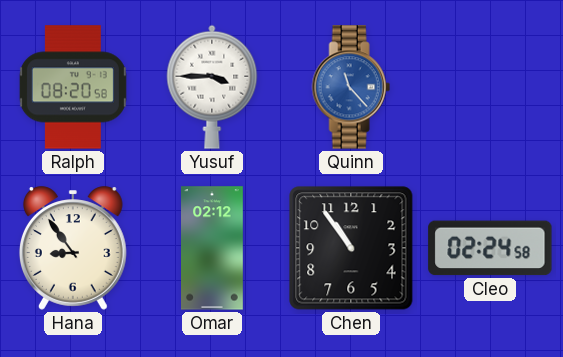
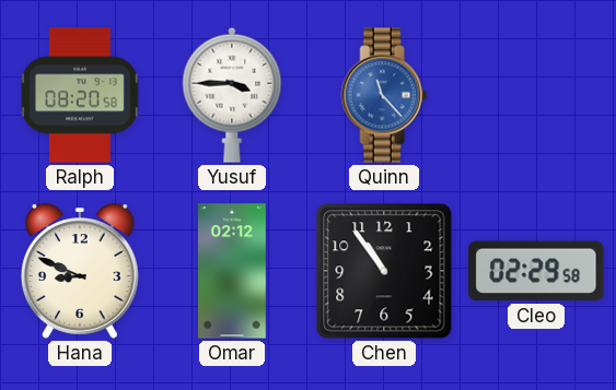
Hana: 8:54 -> 8:49
Cleo: 02:24 -> 02:29
